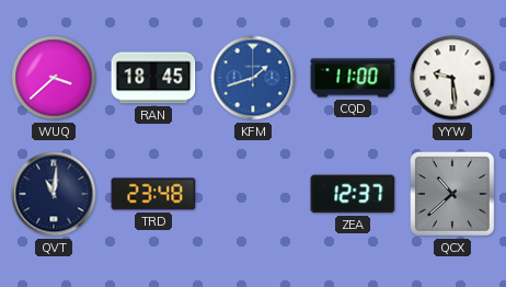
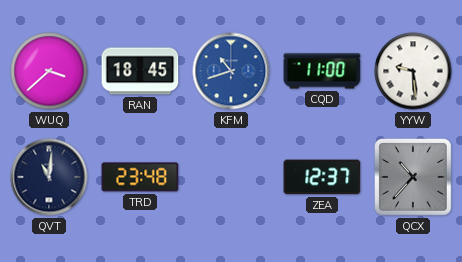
KFM: 1:42 -> 10:42
QCX: 10:38 -> 10:37
